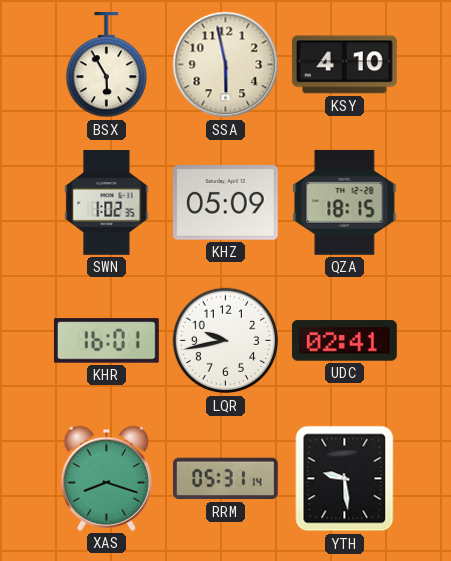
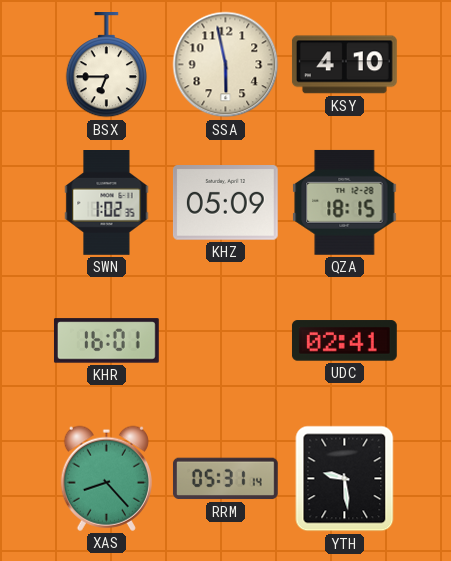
BSX: 5:55 -> 6:45
LQR: 9:43 -> none
XAS: 8:18 -> 8:23
